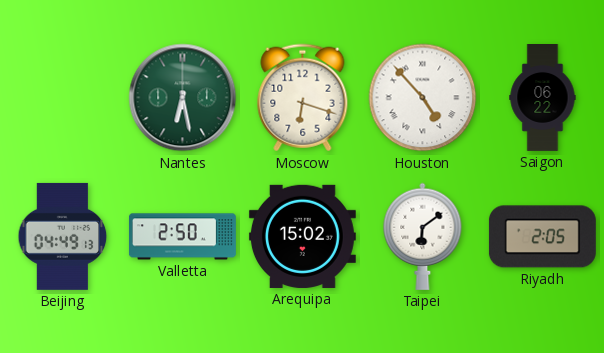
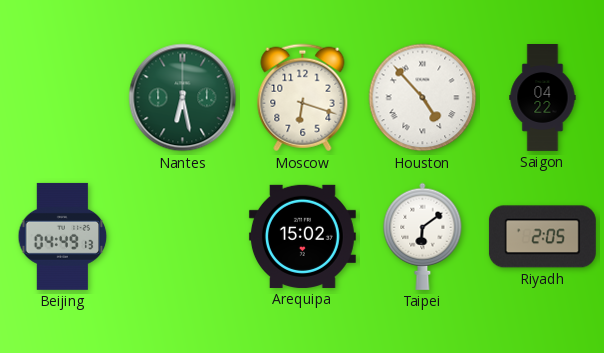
Saigon: 06:22 -> 04:22
Valletta: 2:50 -> none
